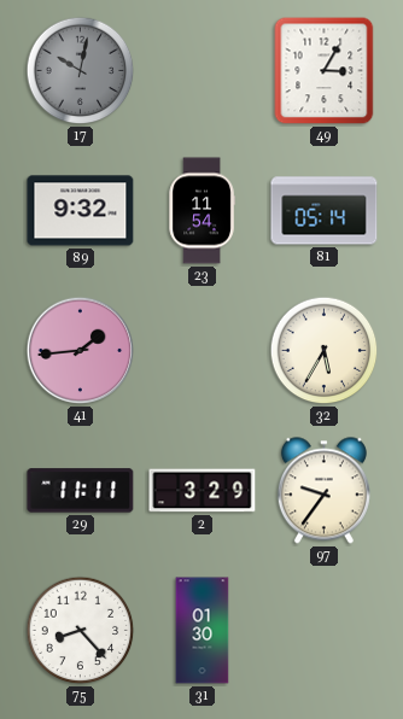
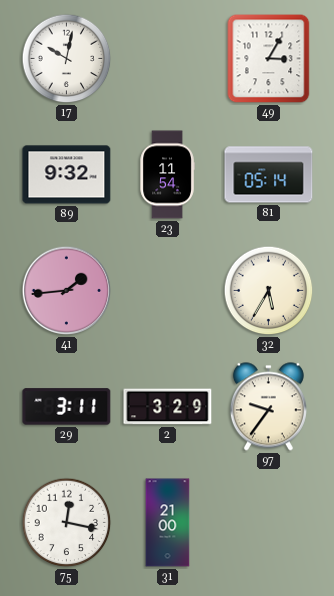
17 dial: grey -> white
29: 11:11 -> 3:11
75: 8:23 -> 12:17
31: 01:30 -> 21:00
